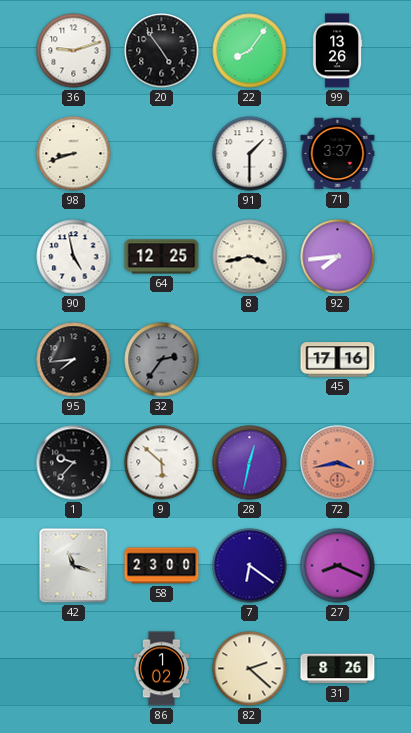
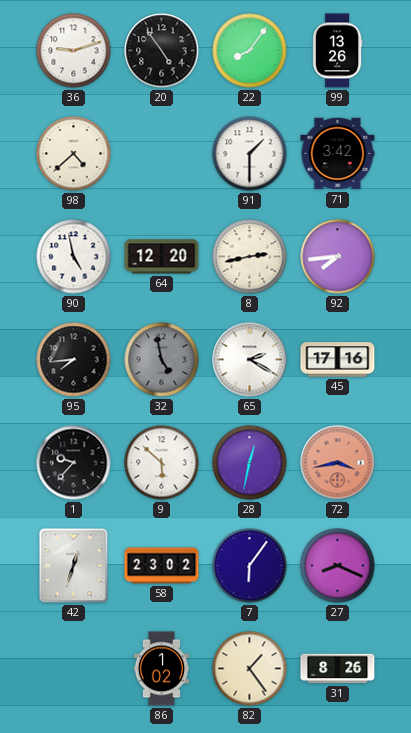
98: 8:42 -> 4:38
71: 3:37 -> 3:42
64: 12:25 -> 12:20
8: 3:43 -> 2:43
32: 2:36 -> 4:58
65: none -> 2:20
42: 11:18 -> 12:33
58: 23:00 -> 23:02
7: 6:21 -> 6:06
82: 2:22 -> 1:24
